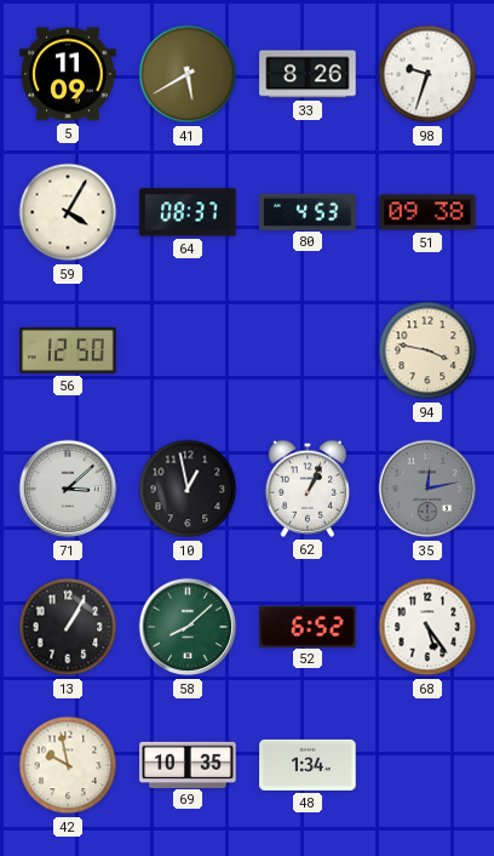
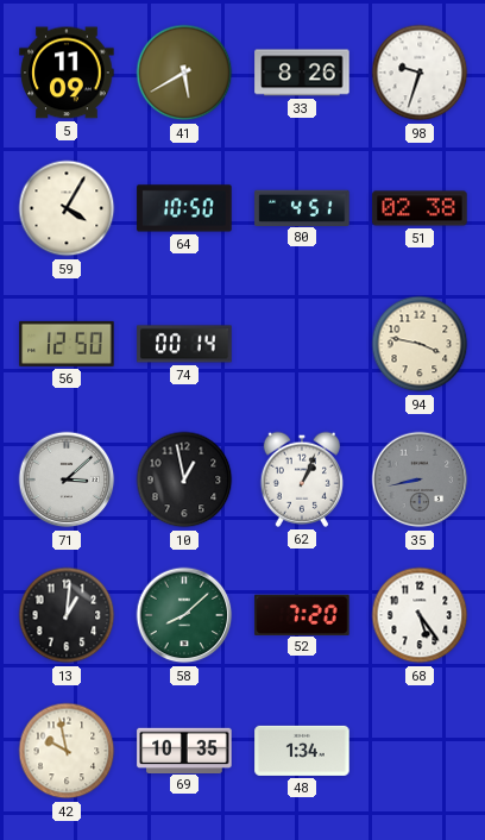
64: 08:37 -> 10:50
80: 4:53 -> 4:51
51: 09:38 -> 02:38
74: none -> 00:14
35: 12:13 -> 8:43
13: 1:05 -> 1:01
52: 6:52 -> 7:20
